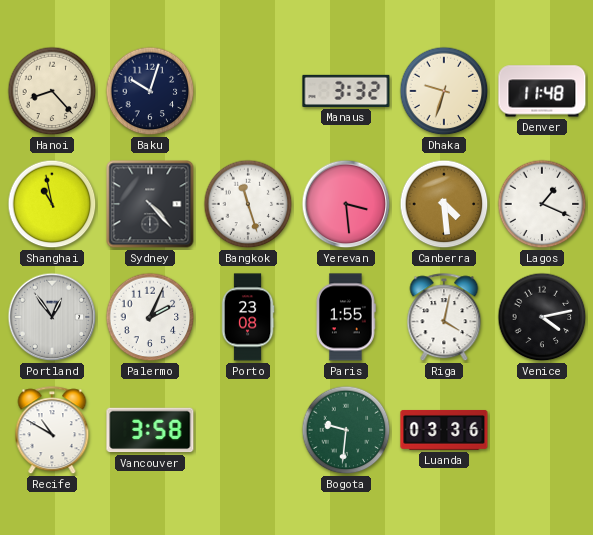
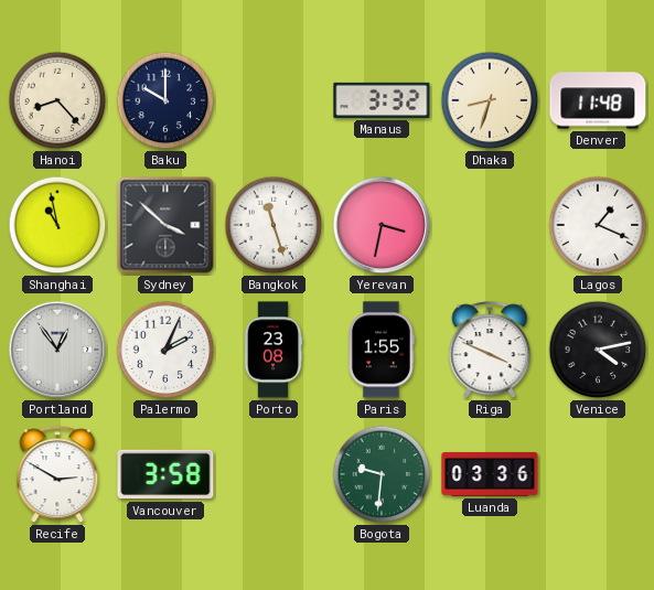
Baku: 10:03 -> 10:00
Dhaka: 9:33 -> 8:33
Sydney: 4:23 -> 3:52
Yerevan: 3:29 -> 3:32
Canberra: 4:29 -> none
Riga: 4:02 -> 3:49
Recife: 10:50 -> 2:50
